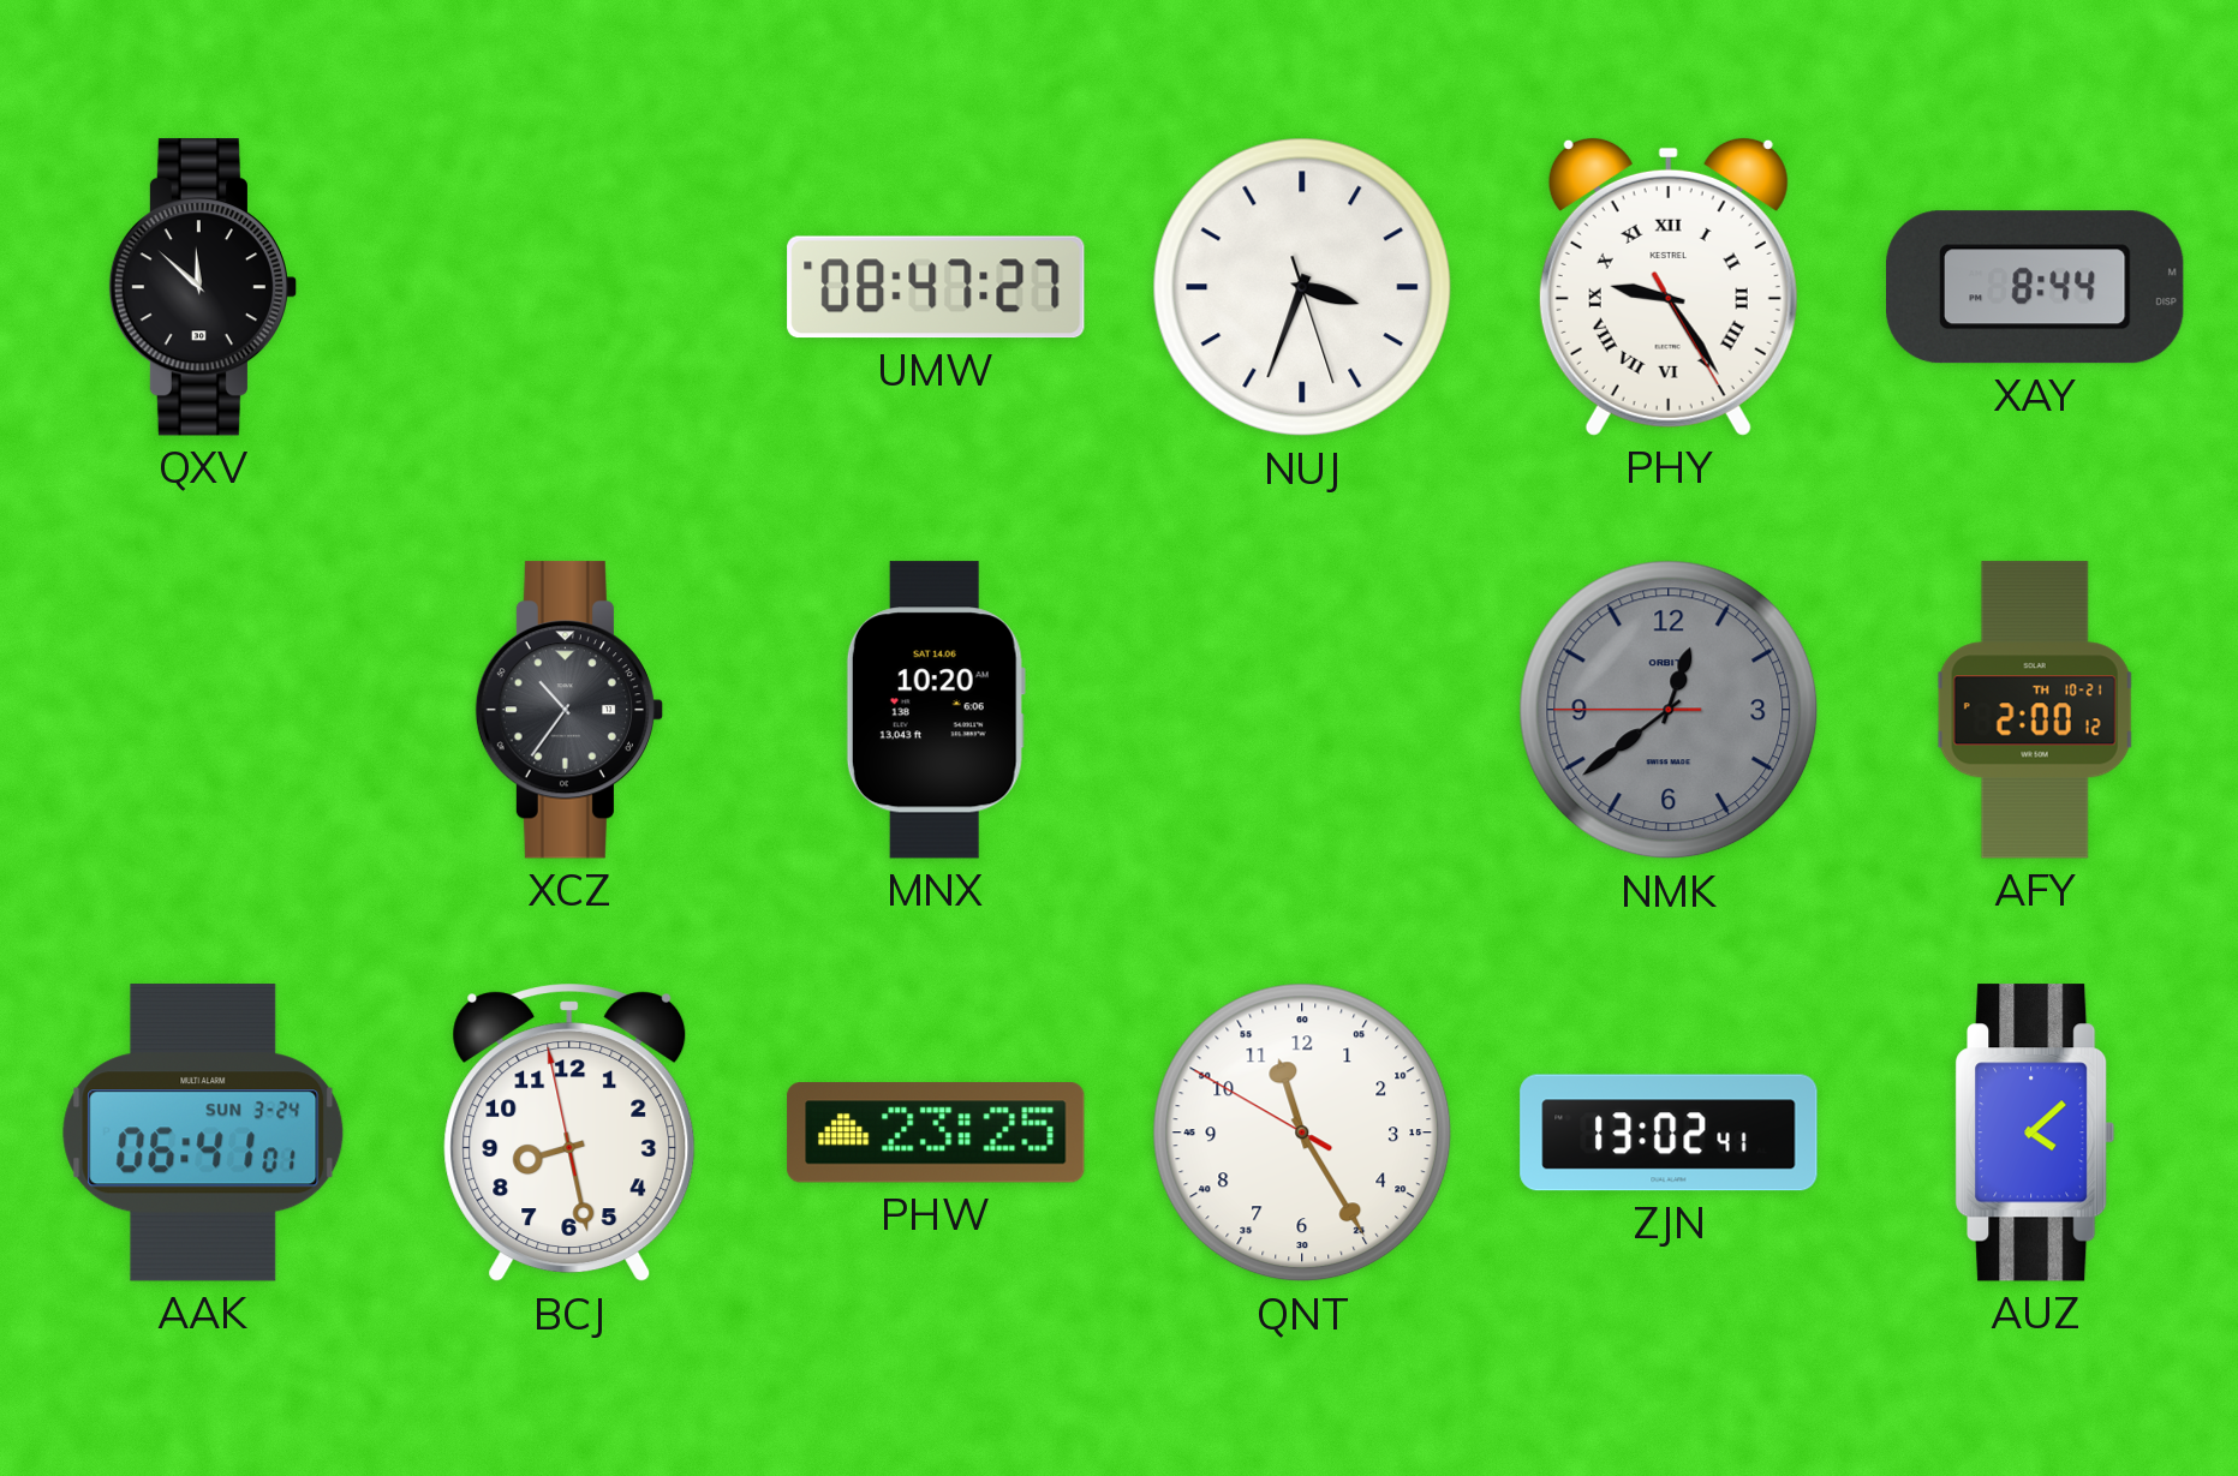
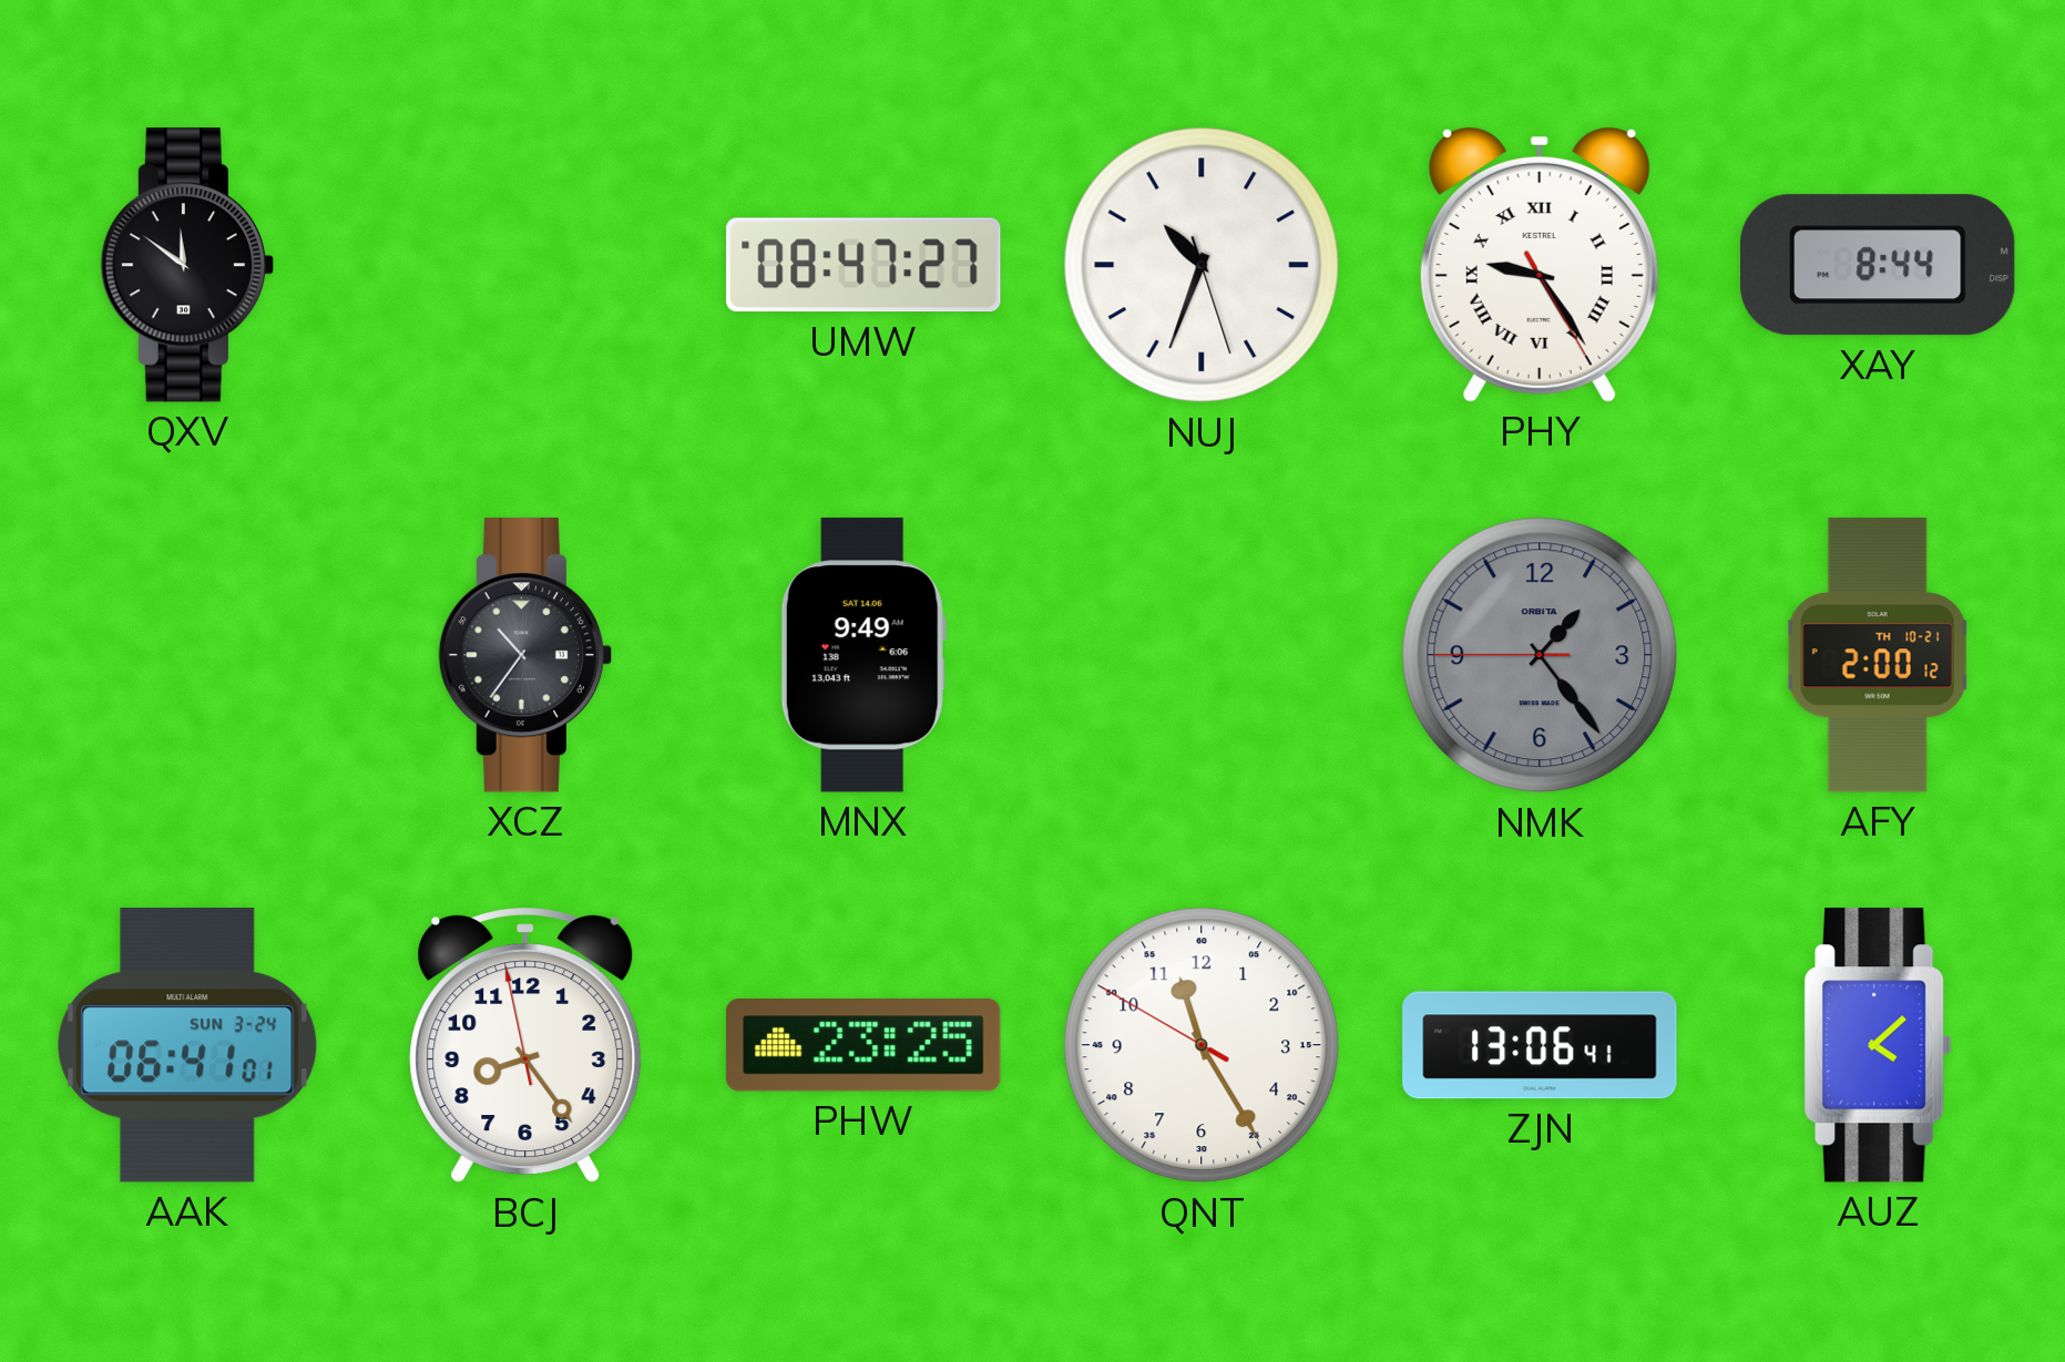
QXV: 11:52 -> 11:51
NUJ: 3:33 -> 10:33
MNX: 10:20 -> 9:49
NMK: 12:38 -> 1:23
BCJ: 8:27 -> 8:23
ZJN: 13:02 -> 13:06
